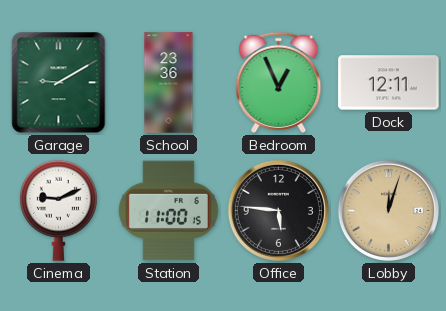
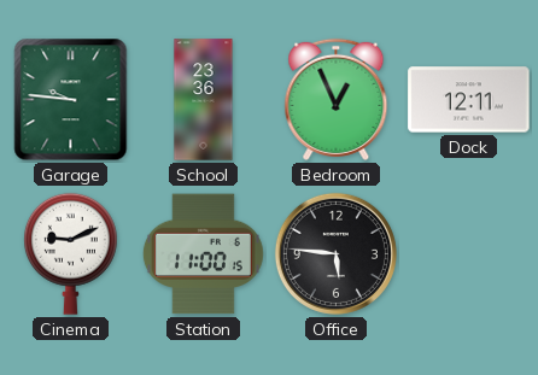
Garage: 9:10 -> 9:46
Lobby: 12:03 -> none
